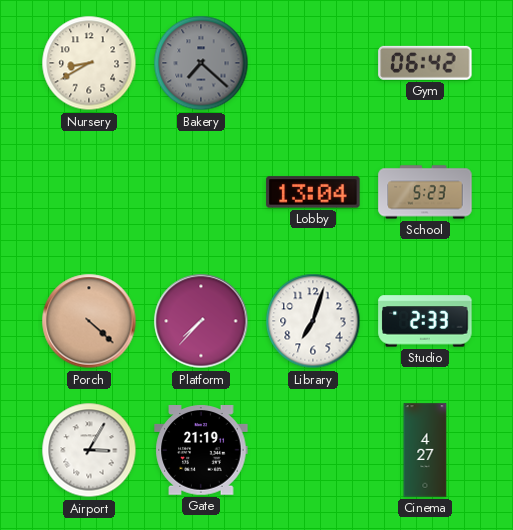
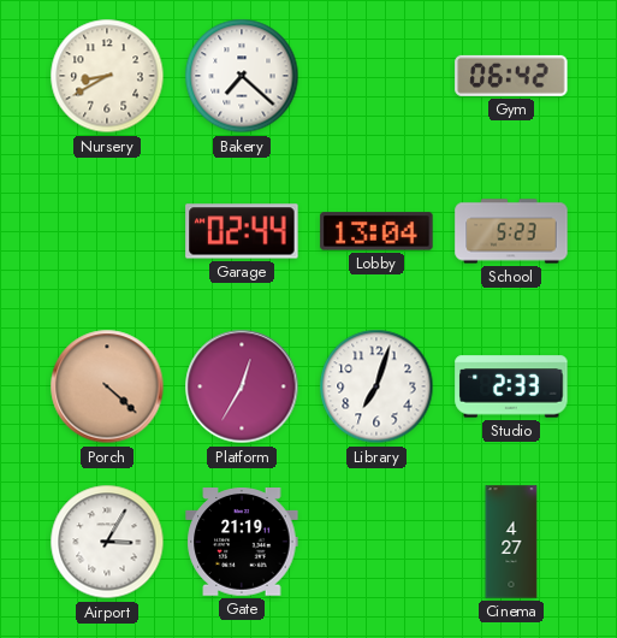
Bakery dial: grey -> white
Garage: none -> 02:44
Platform: 7:37 -> 12:35
